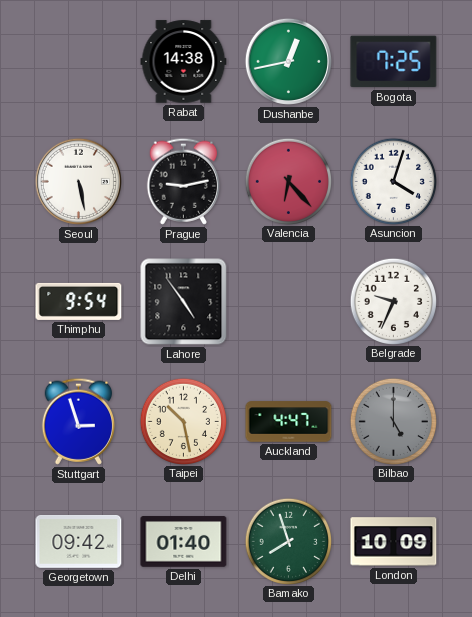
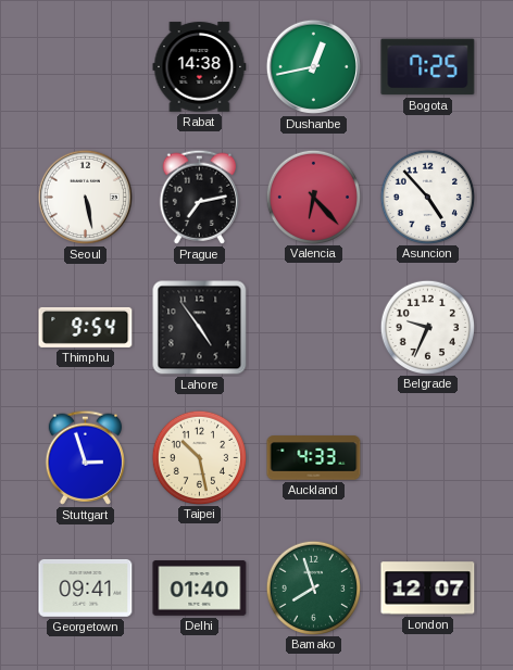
Prague: 9:13 -> 7:13
Asuncion: 4:03 -> 4:53
Auckland: 4:47 -> 4:33
Bilbao: 5:00 -> none
Georgetown: 09:42 -> 09:41
London: 10:09 -> 12:07
